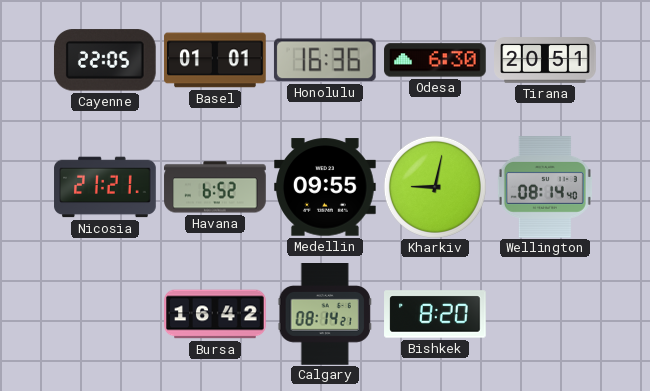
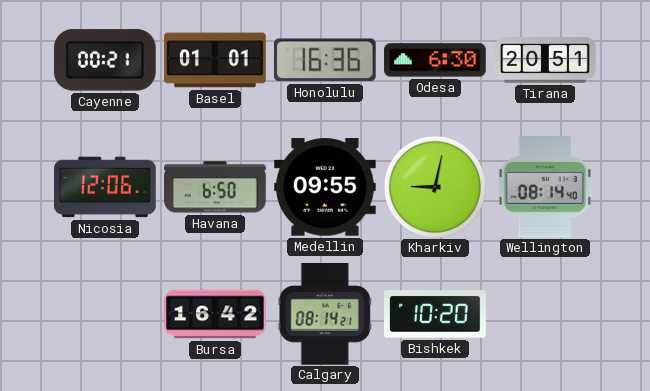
Cayenne: 22:05 -> 00:21
Nicosia: 21:21 -> 12:06
Havana: 6:52 -> 6:50
Bishkek: 8:20 -> 10:20
